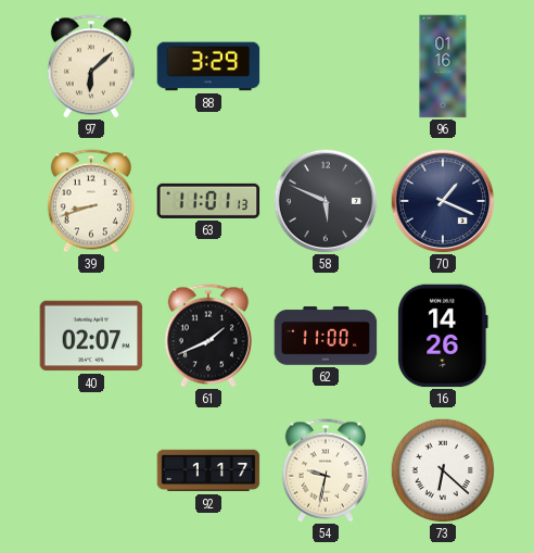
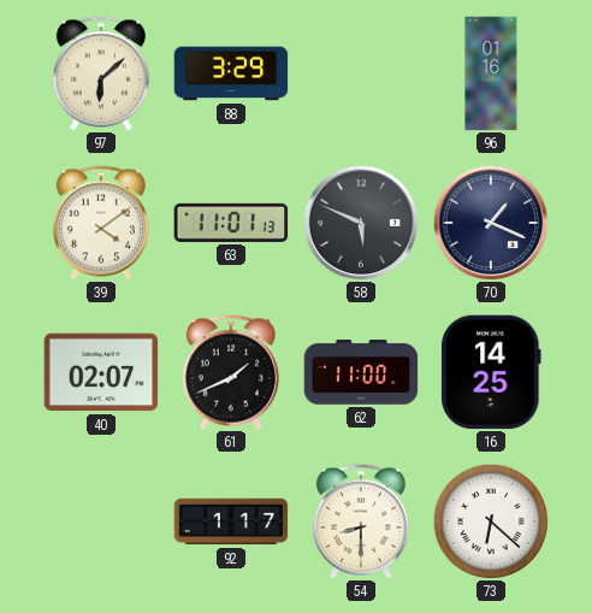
39: 8:42 -> 4:09
16: 14:26 -> 14:25
54: 9:32 -> 8:30
